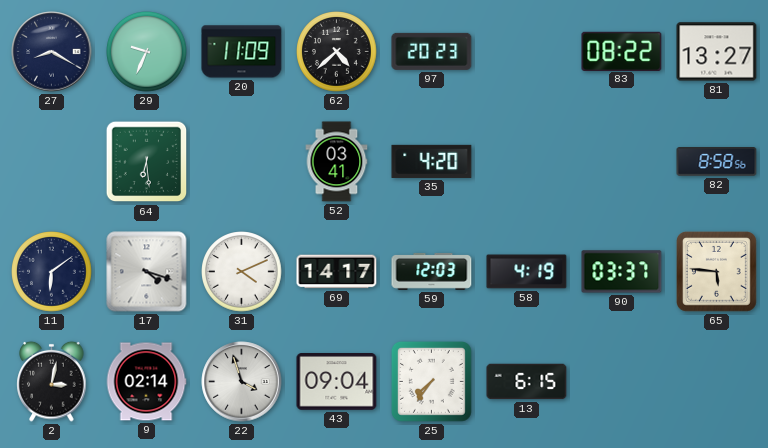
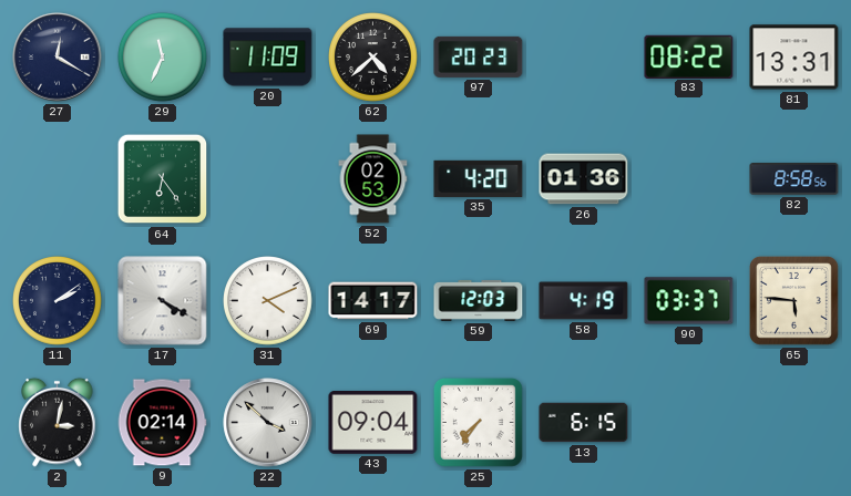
27: 8:20 -> 12:20
29: 9:34 -> 11:34
81: 13:27 -> 13:31
64: 6:29 -> 6:24
52: 03:41 -> 02:53
26: none -> 01:36
11: 6:09 -> 2:09
17: 4:18 -> 4:20
22: 3:57 -> 3:52
